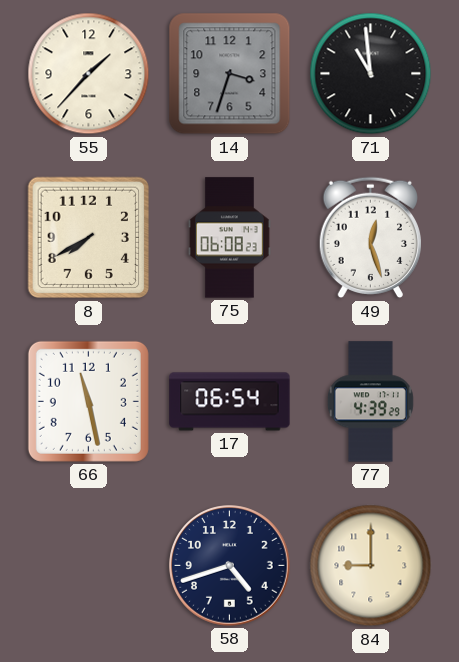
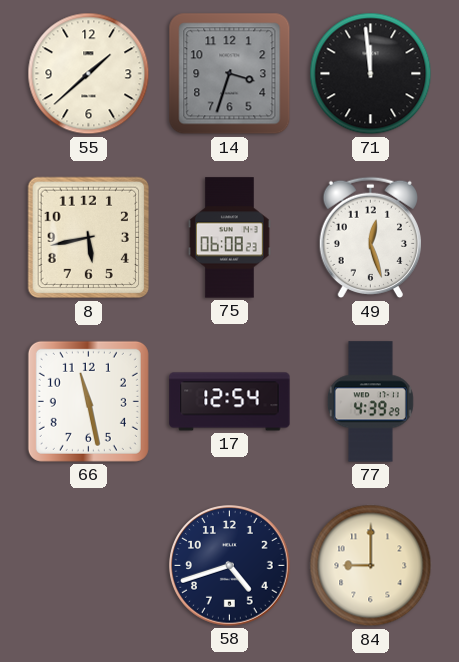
55: 1:37 -> 1:38
71: 10:59 -> 11:59
8: 7:40 -> 5:43
17: 06:54 -> 12:54
